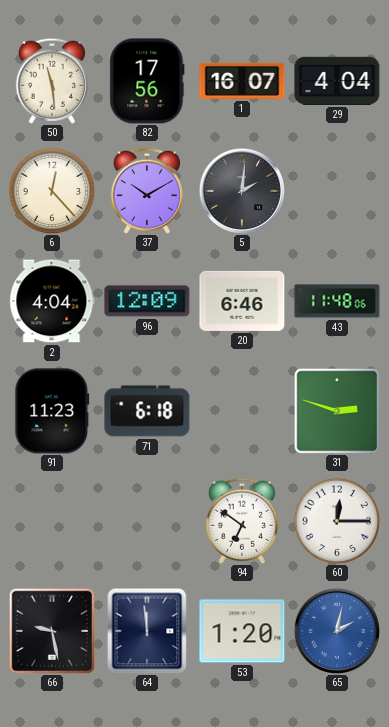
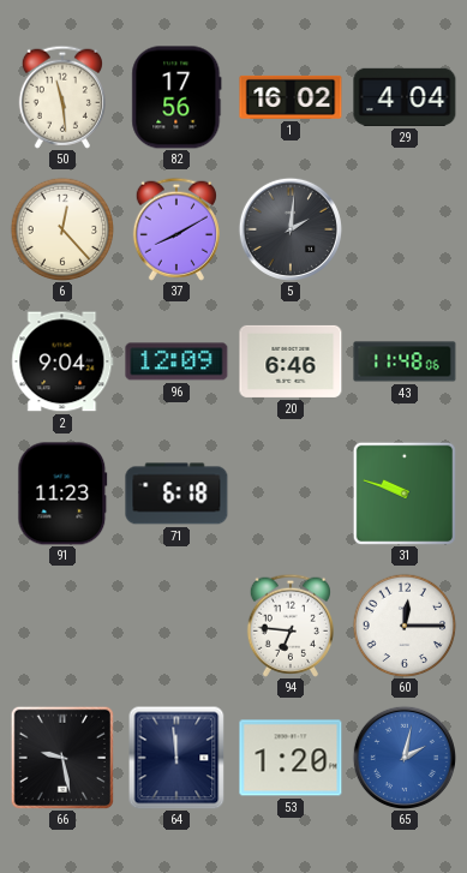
1: 16:07 -> 16:02
37: 10:10 -> 8:10
2: 4:04 -> 9:04
31: 2:48 -> 9:48
94: 6:51 -> 6:46
